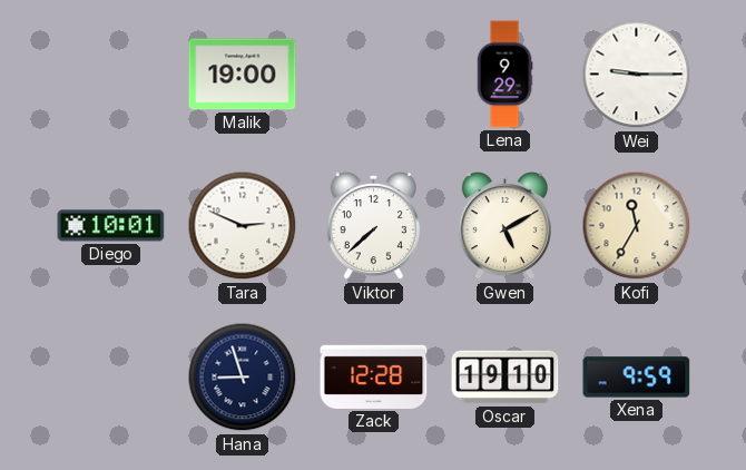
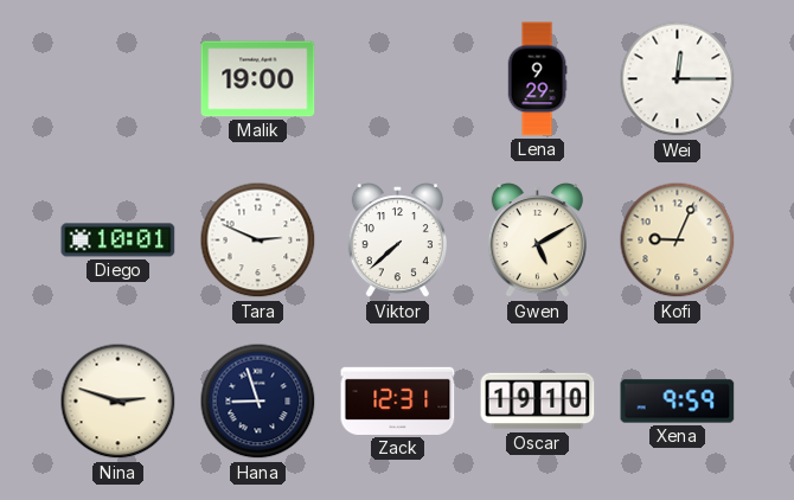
Wei: 9:15 -> 12:15
Kofi: 11:35 -> 9:04
Nina: none -> 2:48
Zack: 12:28 -> 12:31
